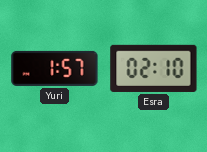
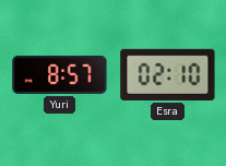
Yuri: 1:57 -> 8:57
